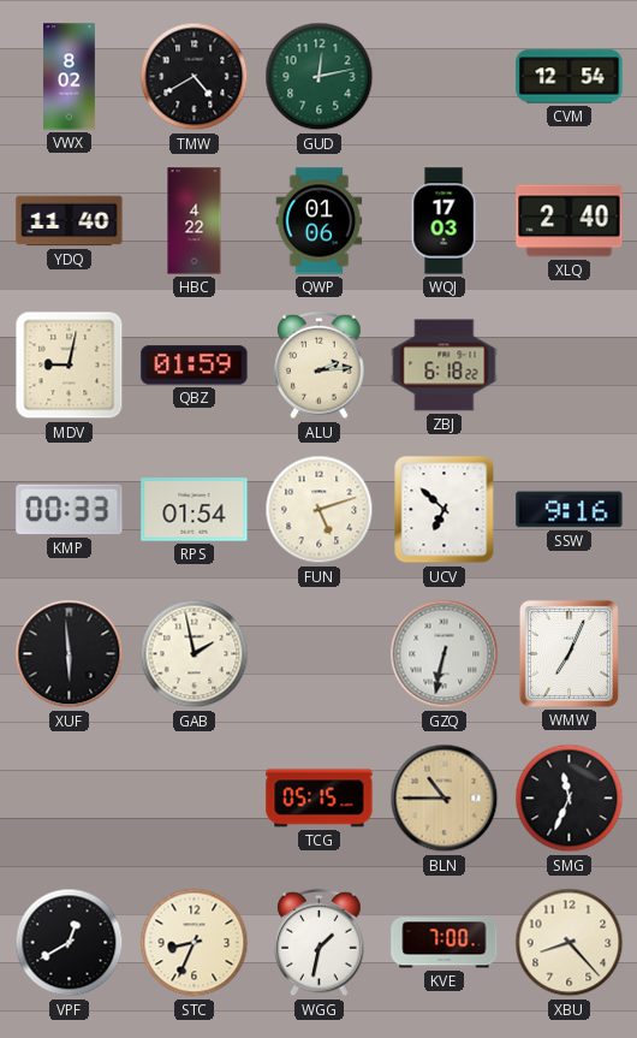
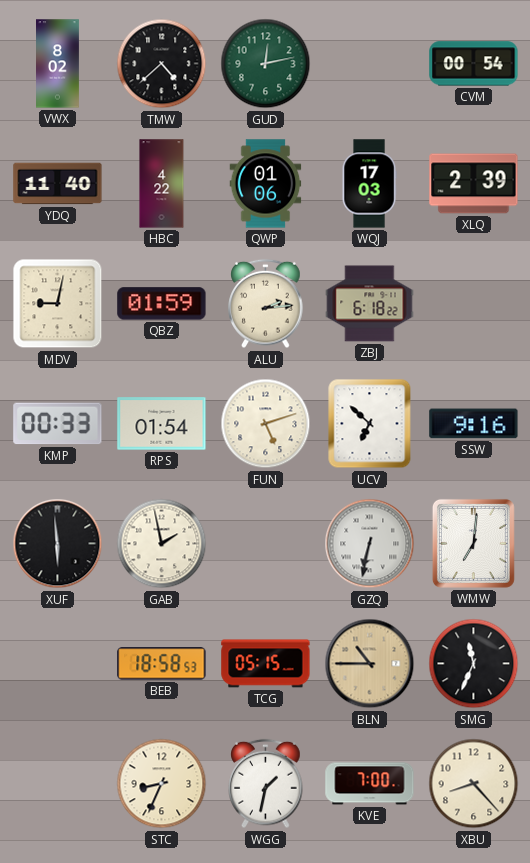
TMW: 4:40 -> 4:38
CVM: 12:54 -> 00:54
XLQ: 2:40 -> 2:39
WMW: 7:04 -> 7:01
BEB: none -> 18:58
VPF: 12:40 -> none
